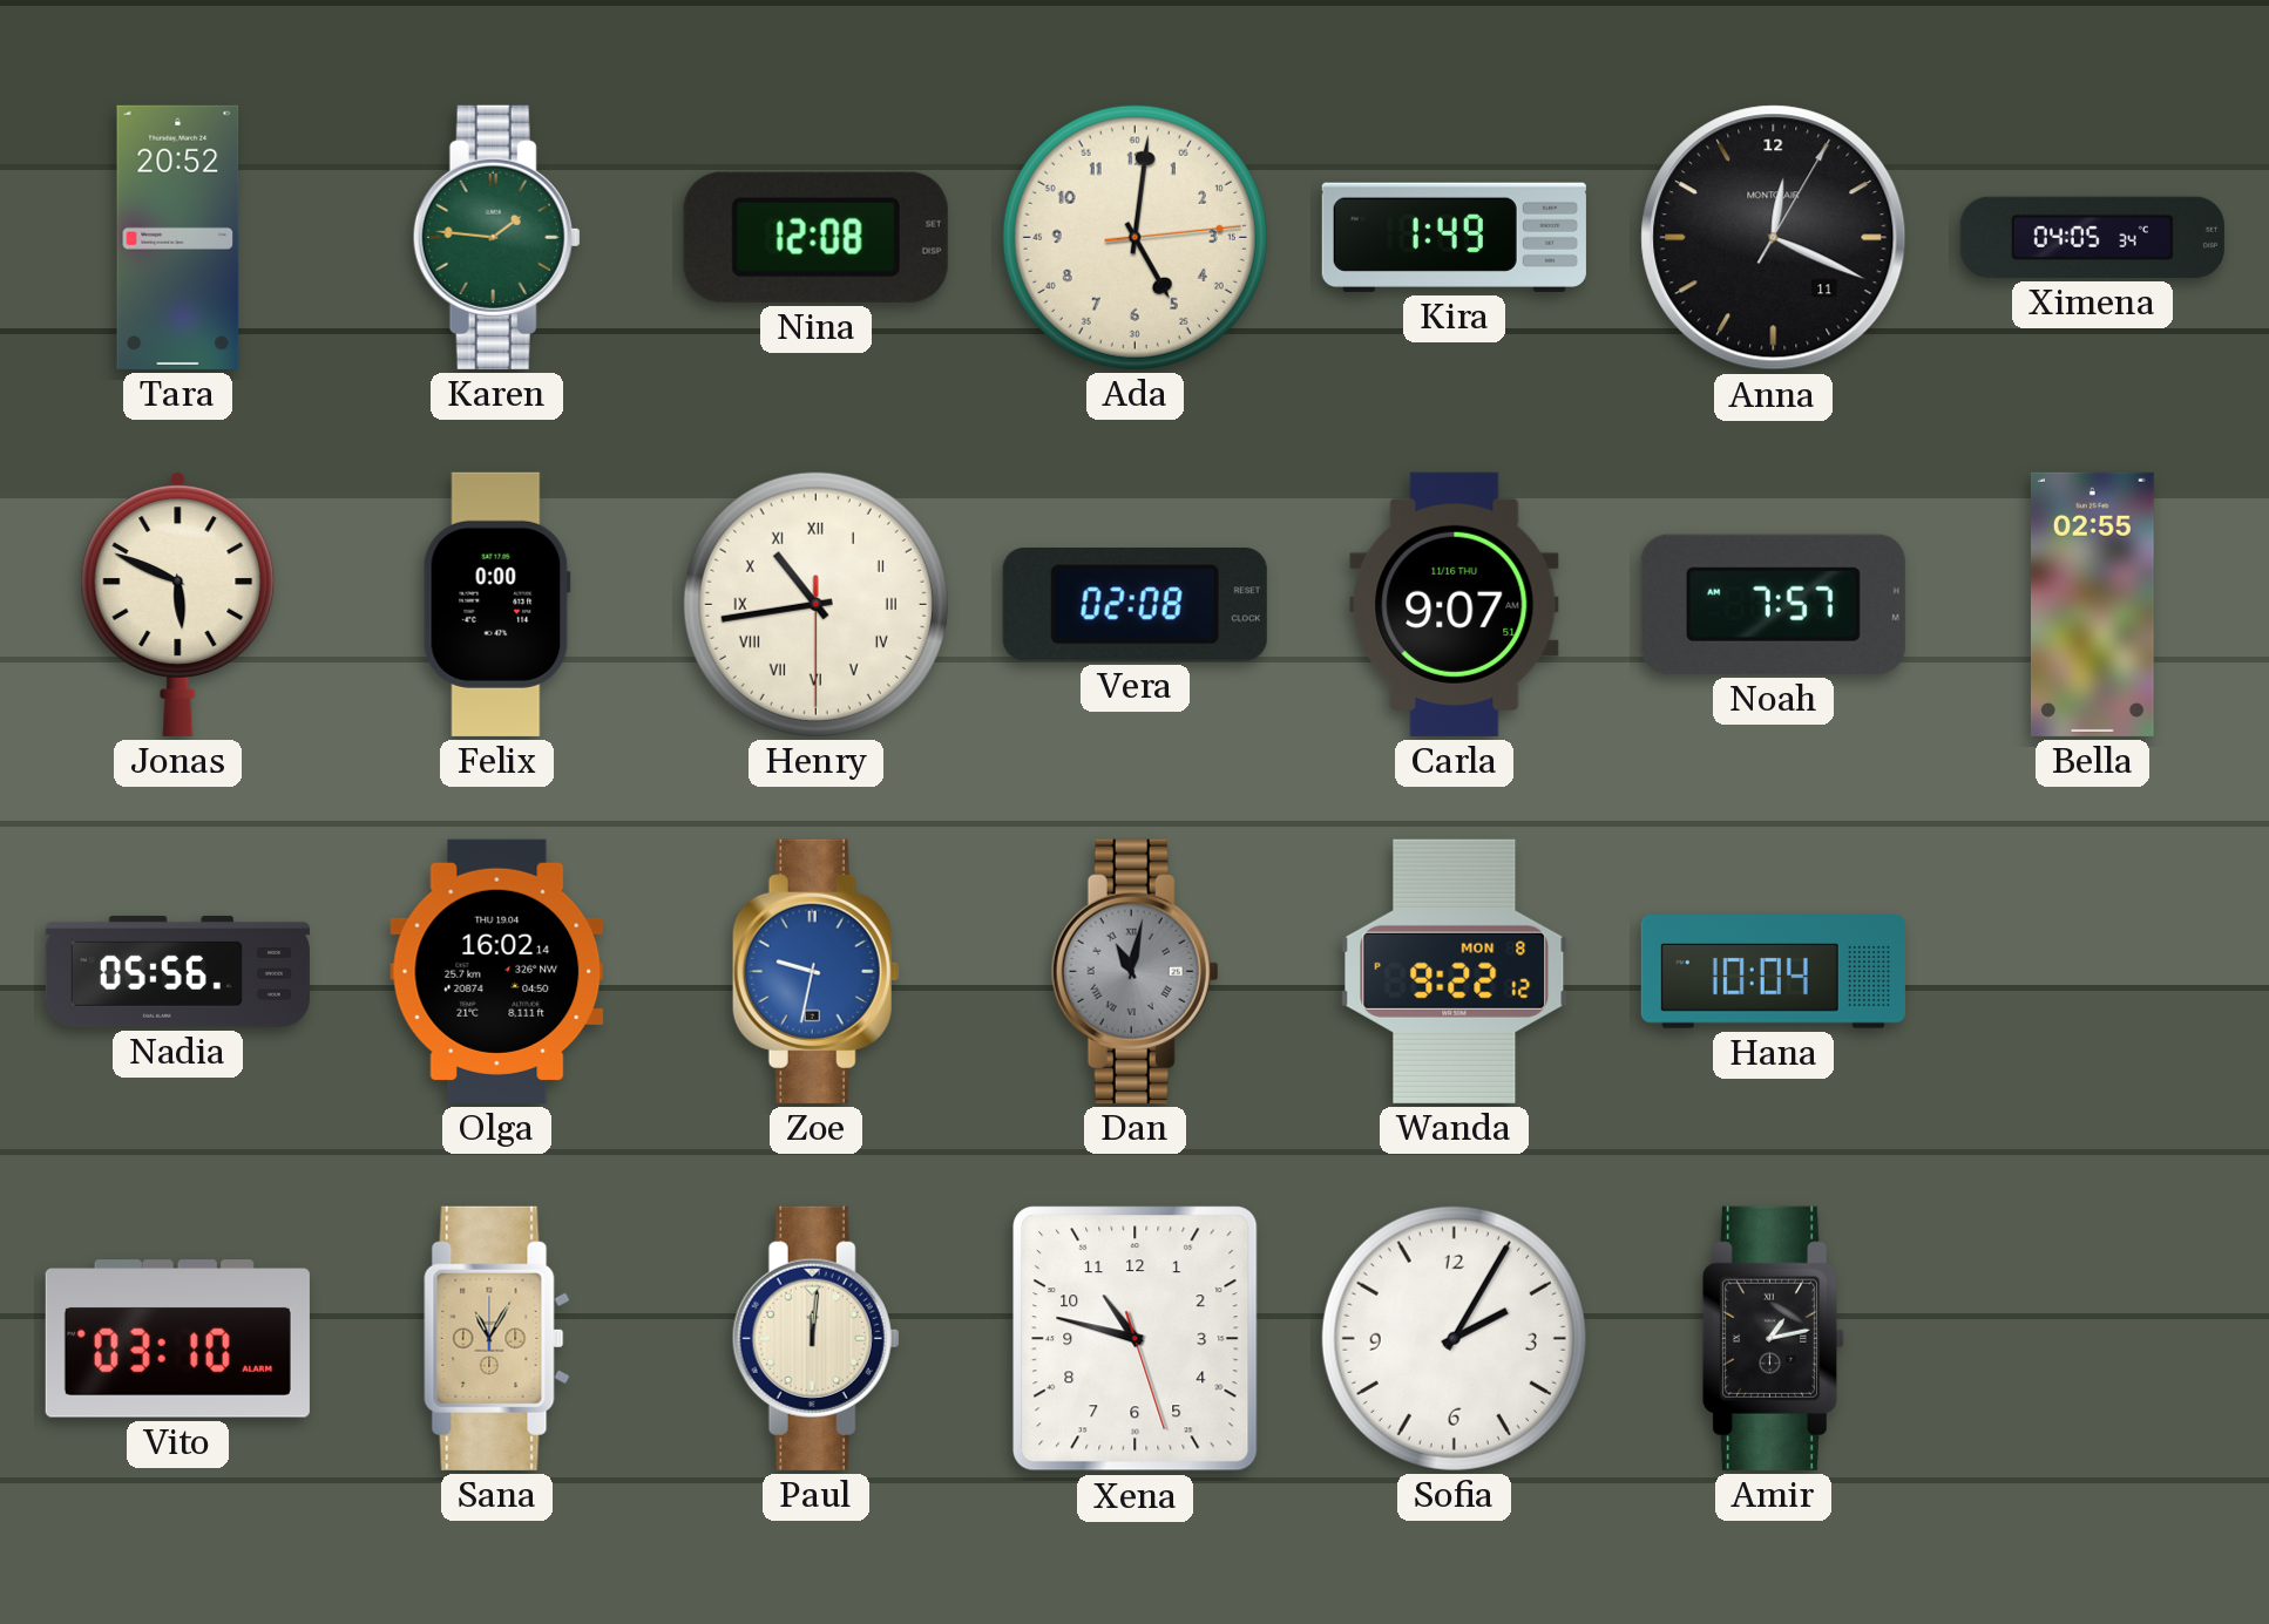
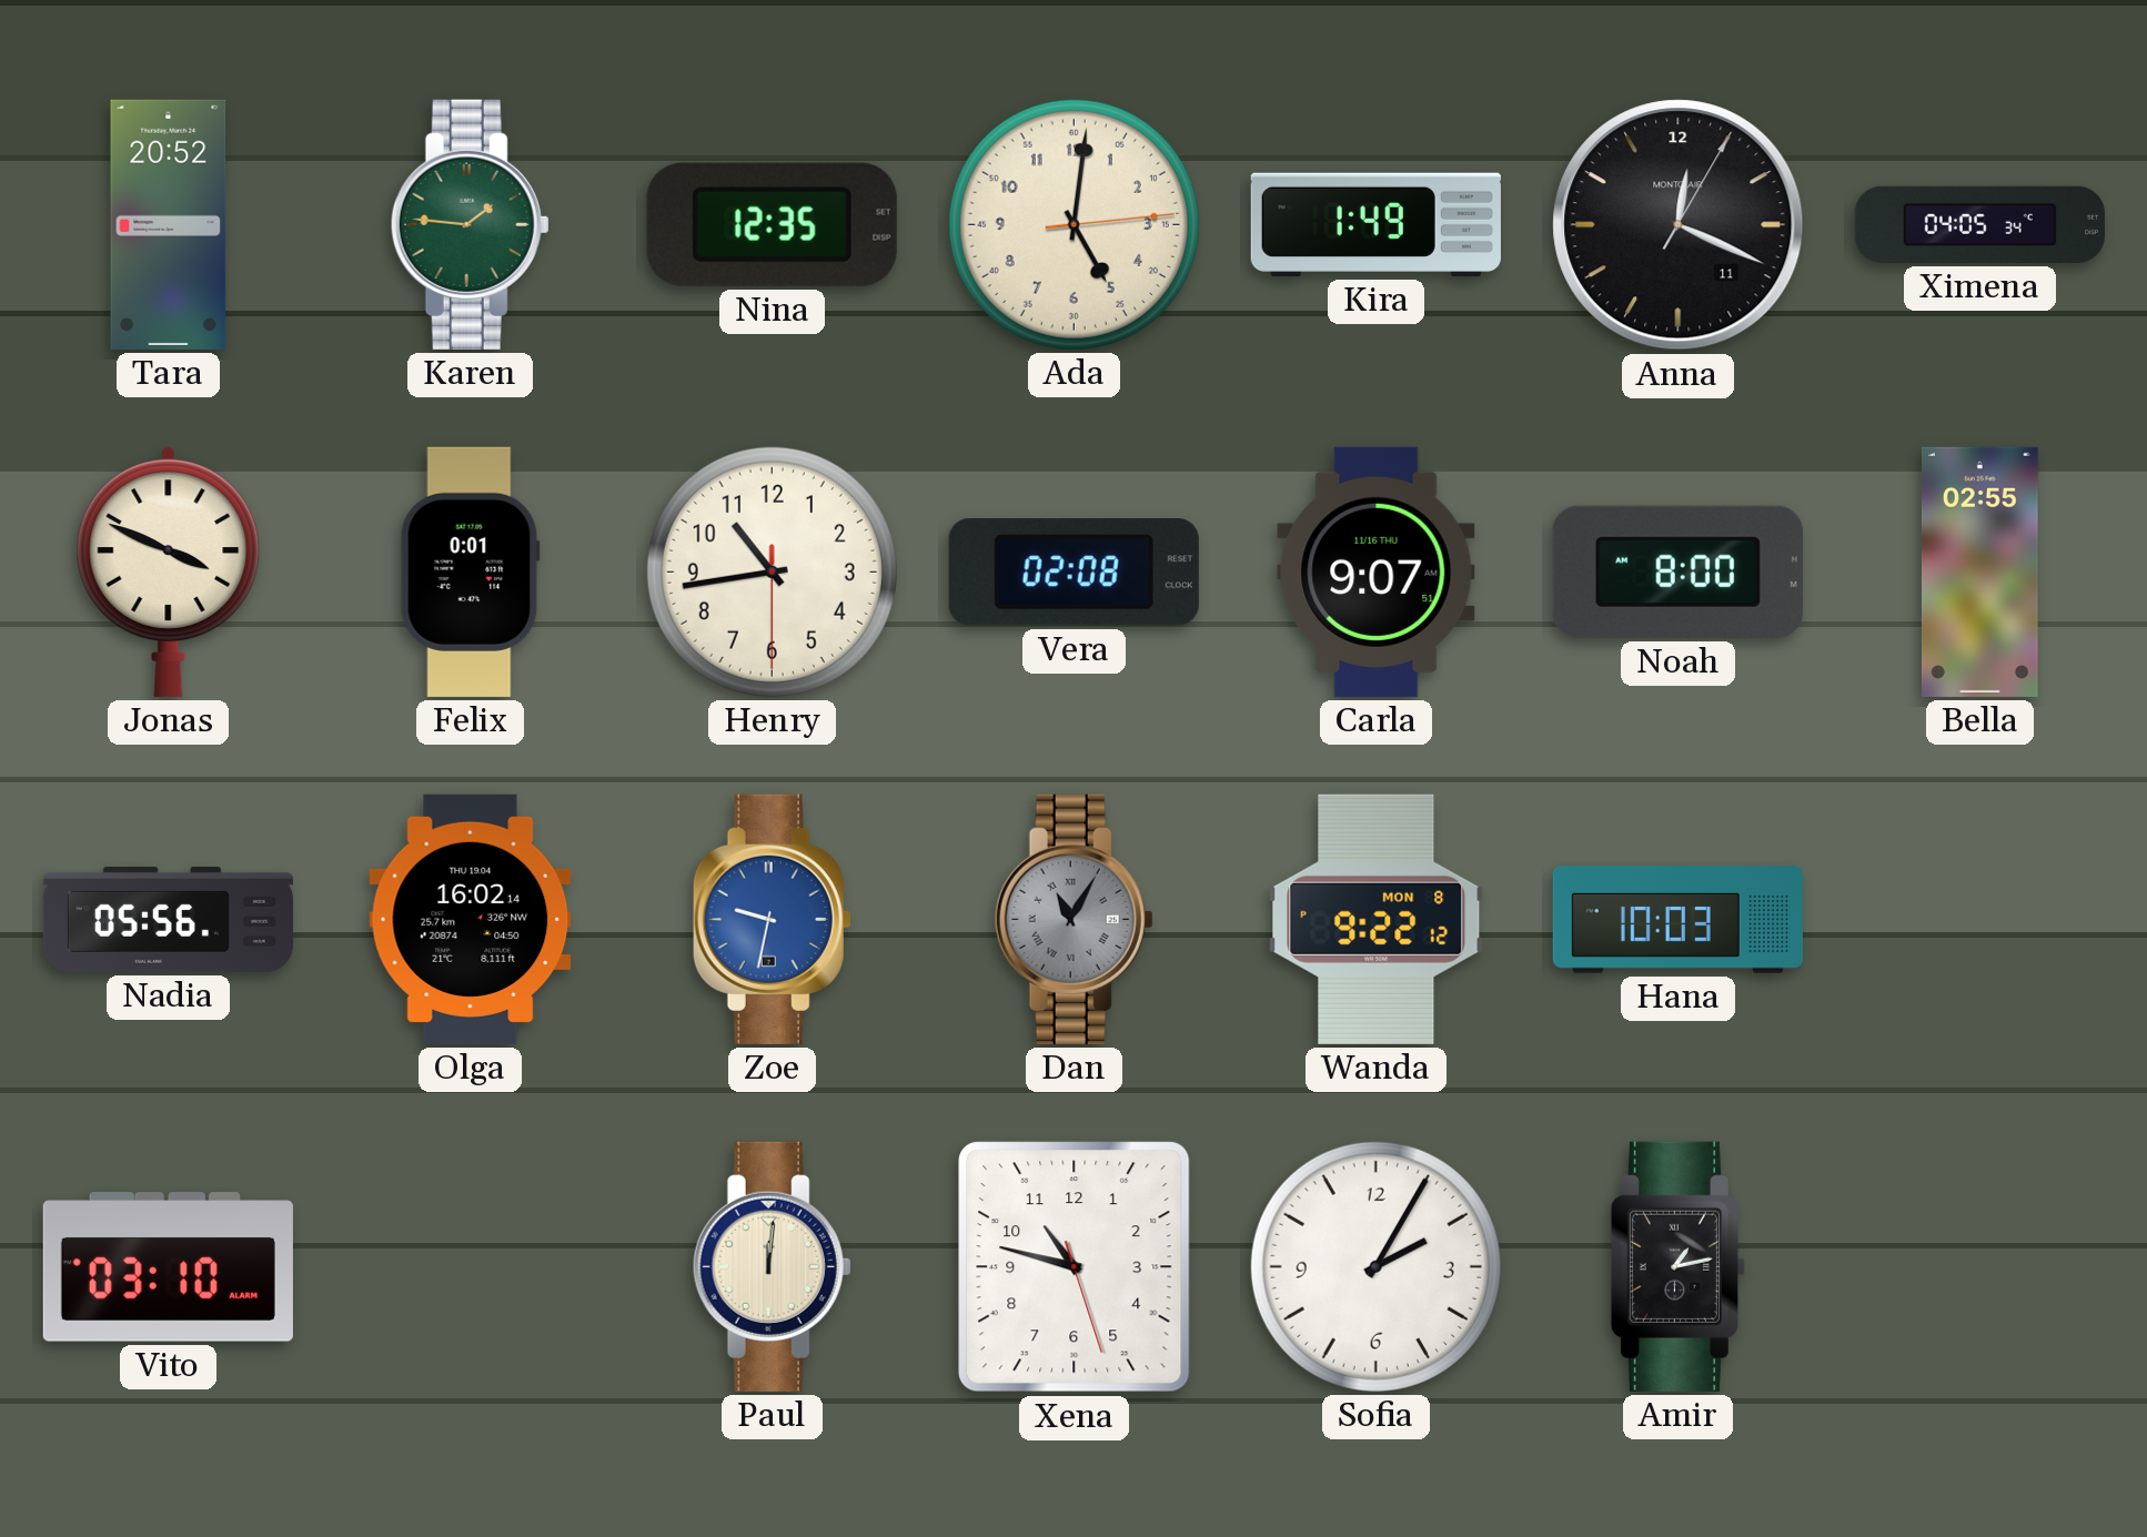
Nina: 12:08 -> 12:35
Jonas: 5:49 -> 3:49
Felix: 0:00 -> 0:01
Henry numerals: Roman -> Arabic
Noah: 7:57 -> 8:00
Dan: 11:02 -> 11:05
Hana: 10:04 -> 10:03
Sana: 11:05 -> none
